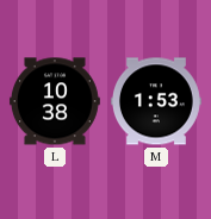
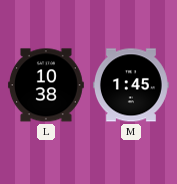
M: 1:53 -> 1:45
